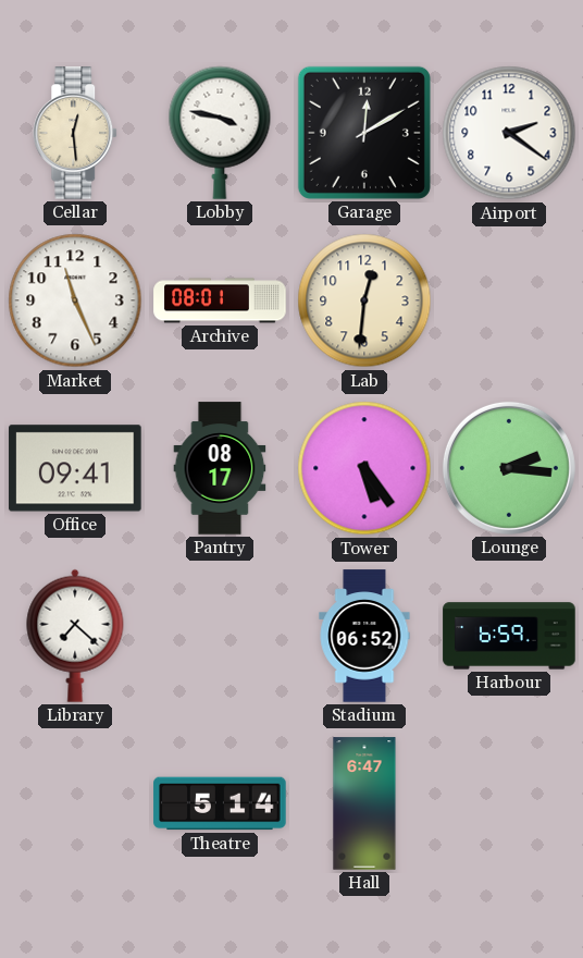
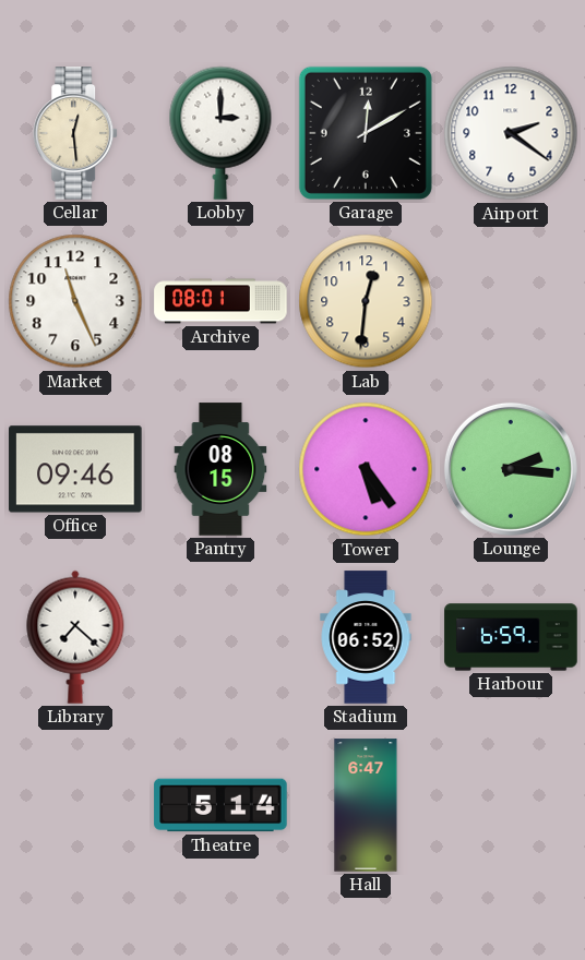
Lobby: 3:47 -> 3:00
Office: 09:41 -> 09:46
Pantry: 08:17 -> 08:15
